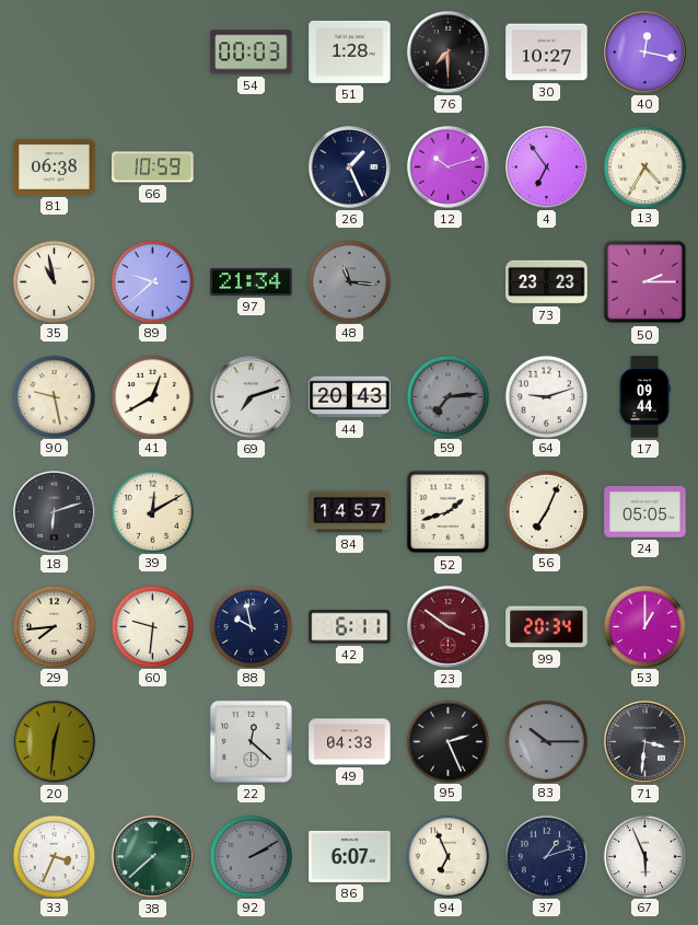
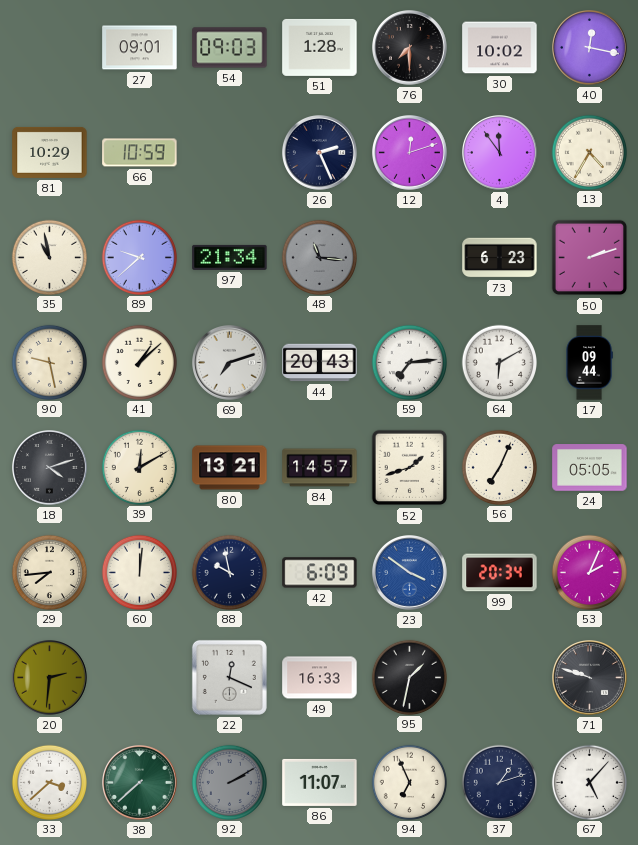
27: none -> 09:01
54: 00:03 -> 09:03
30: 10:27 -> 10:02
81: 06:38 -> 10:29
26: 1:26 -> 2:26
12: 10:12 -> 12:12
4: 6:54 -> 11:54
73: 23:23 -> 6:23
50: 2:15 -> 2:12
41: 12:40 -> 1:08
59 dial: grey -> white
64: 9:12 -> 6:10
18: 6:12 -> 4:12
80: none -> 13:21
60: 9:31 -> 12:01
42: 6:11 -> 6:09
23 dial: burgundy -> blue
53: 1:00 -> 2:04
20: 12:31 -> 2:31
22: 12:22 -> 12:19
49: 04:33 -> 16:33
95: 2:26 -> 1:32
83: 10:15 -> none
71: 3:31 -> 9:48
33: 3:34 -> 3:38
86: 6:07 -> 11:07
67: 5:56 -> 5:07
